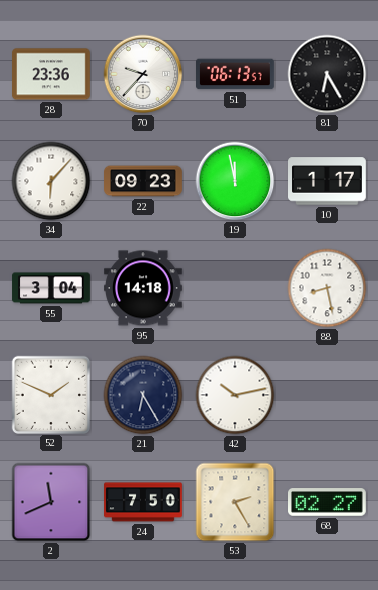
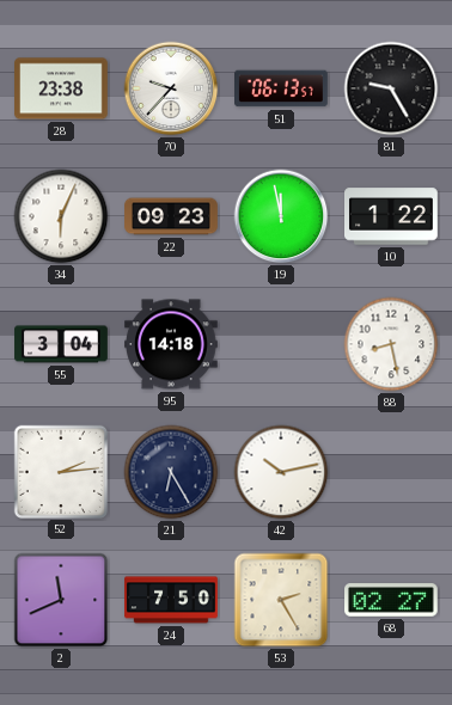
28: 23:36 -> 23:38
81: 6:25 -> 9:25
34: 6:07 -> 6:04
10: 1:17 -> 1:22
52: 1:49 -> 2:14
